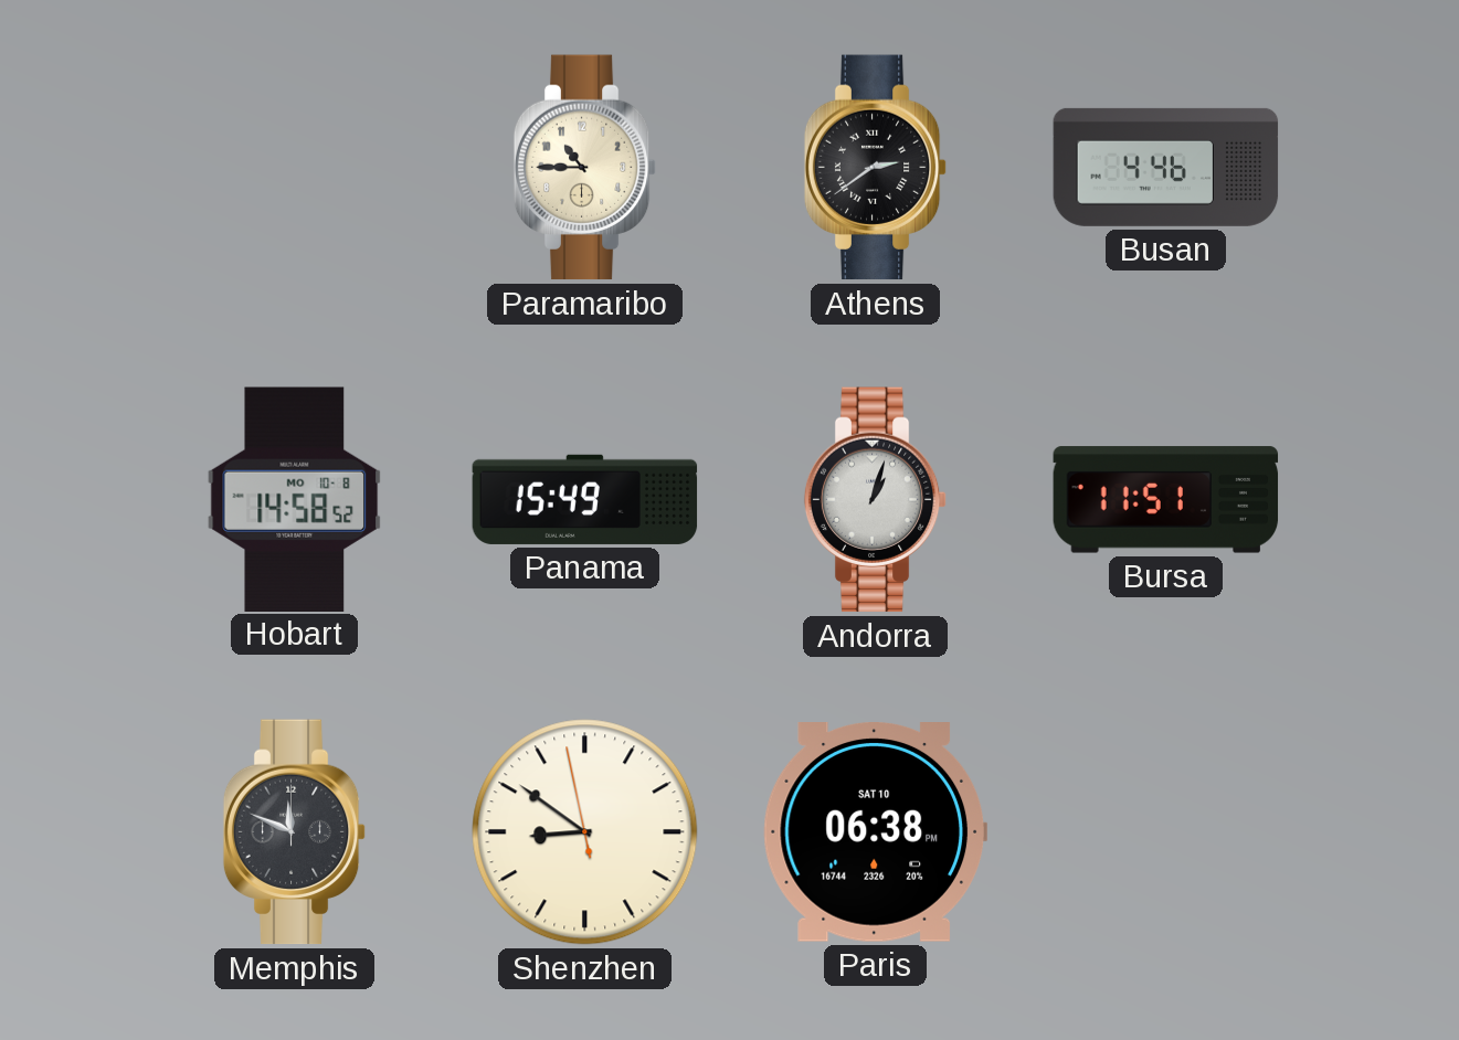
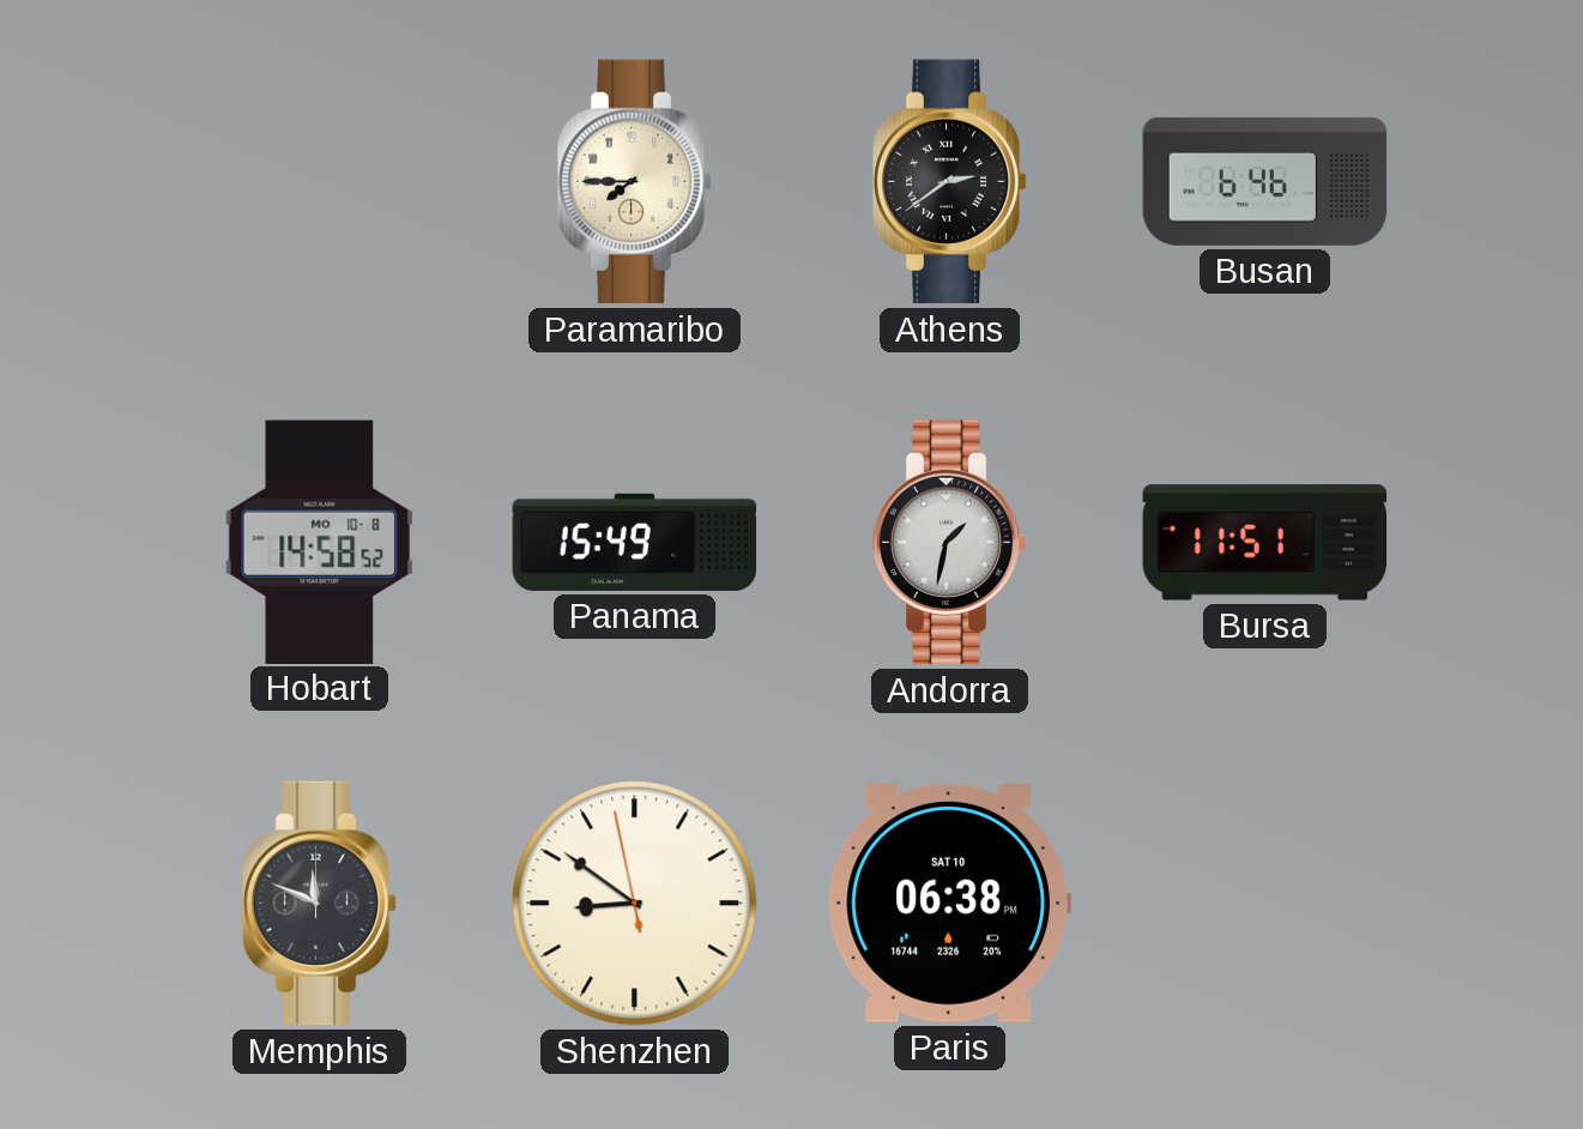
Paramaribo: 10:45 -> 7:45
Busan: 4:46 -> 6:46
Andorra: 1:03 -> 1:32
